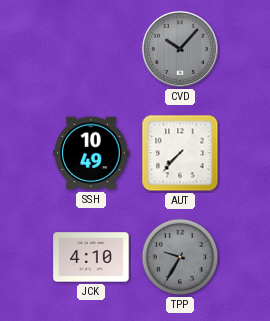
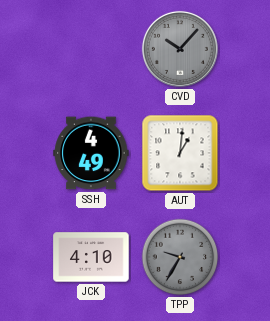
SSH: 10:49 -> 4:49
AUT: 7:37 -> 1:01
